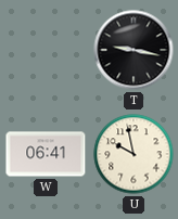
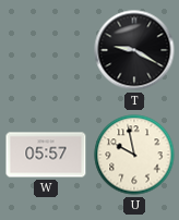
T: 9:17 -> 9:20
W: 06:41 -> 05:57
